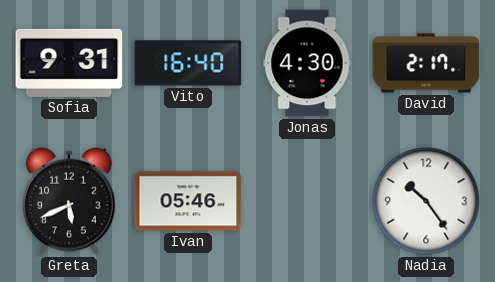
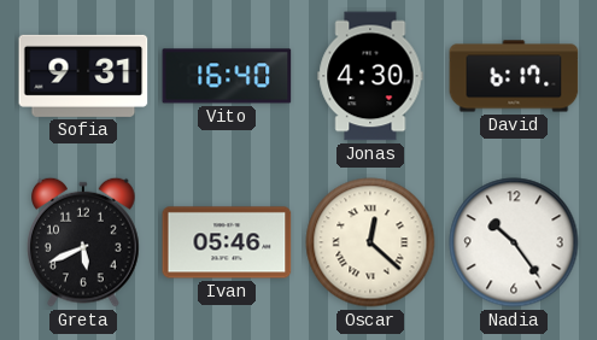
David: 2:17 -> 6:17
Oscar: none -> 12:22
